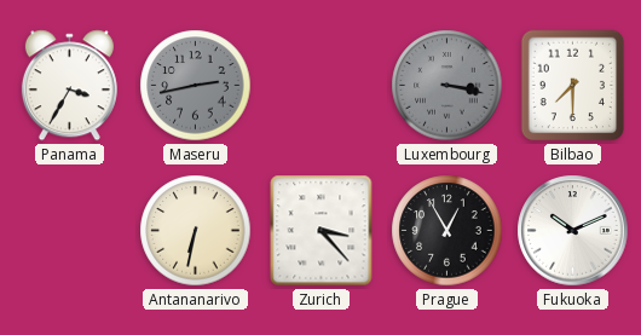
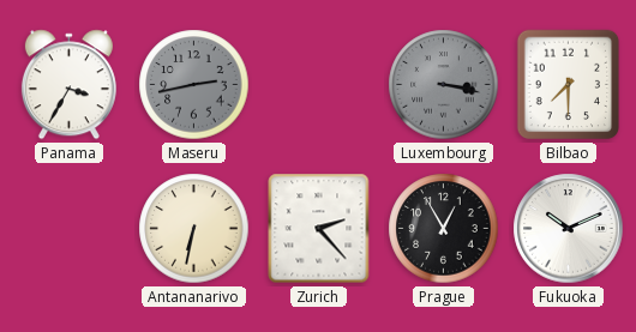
Zurich: 3:23 -> 2:23
